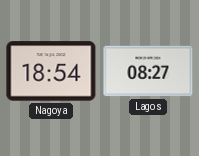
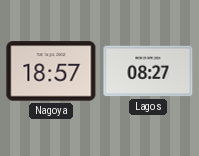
Nagoya: 18:54 -> 18:57
